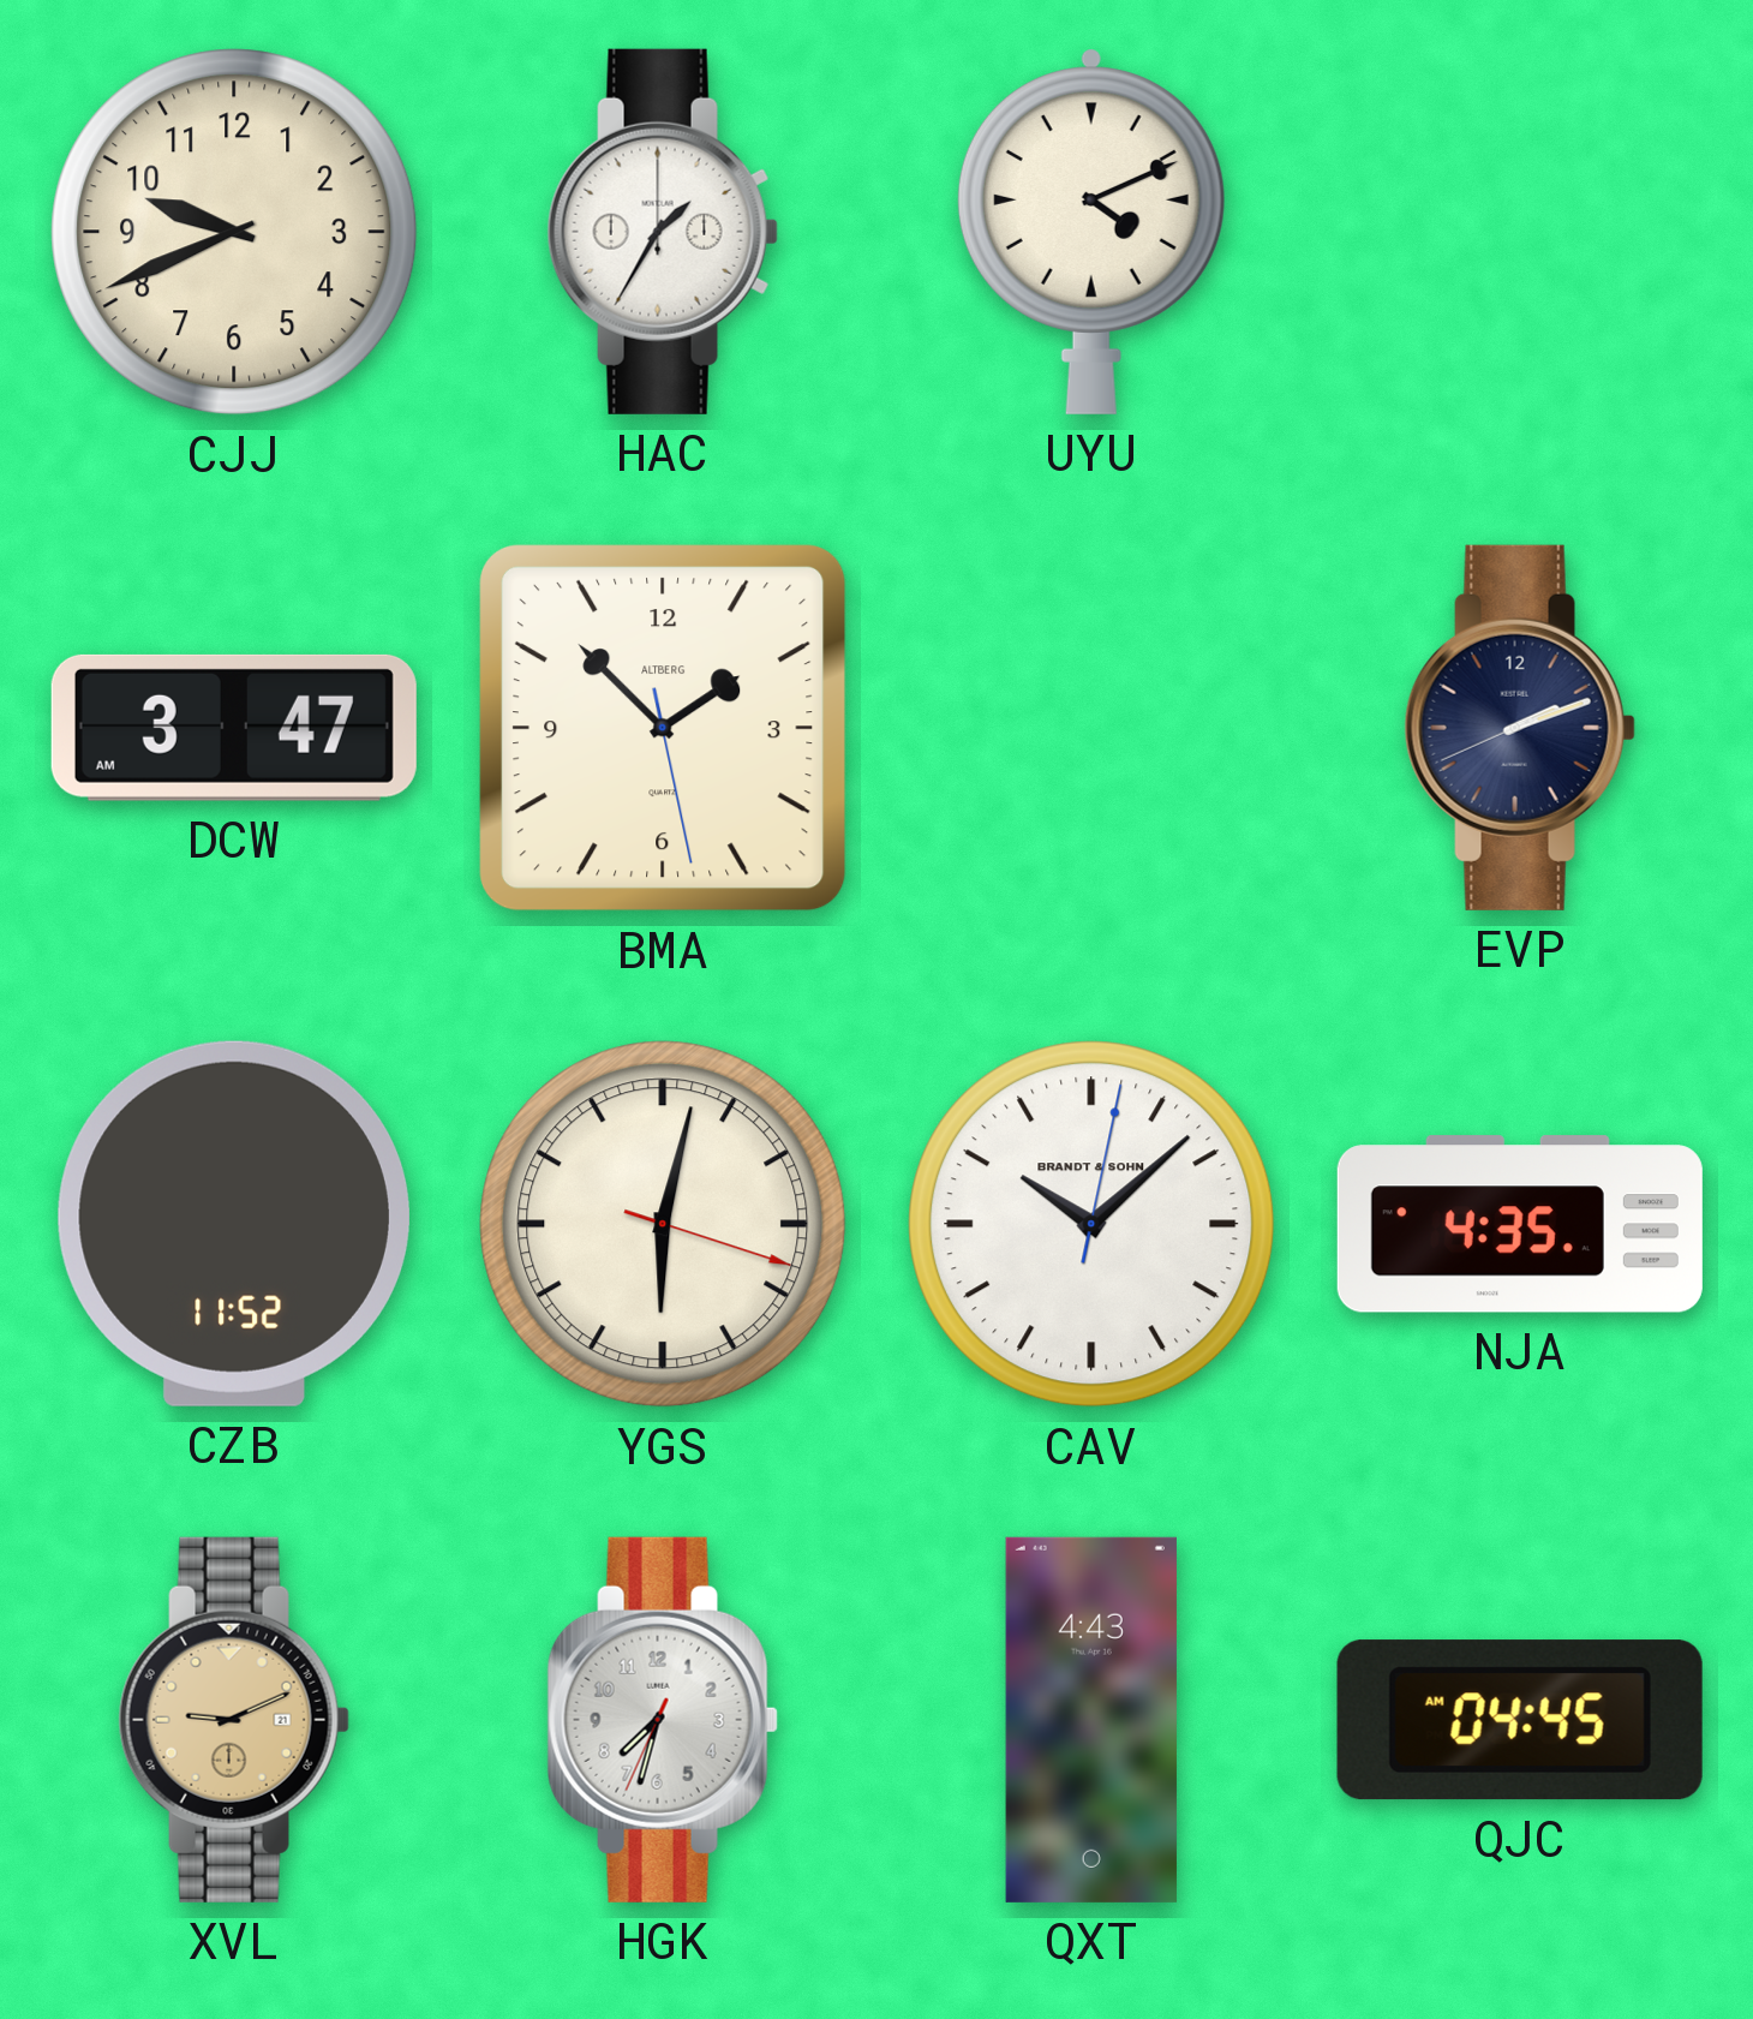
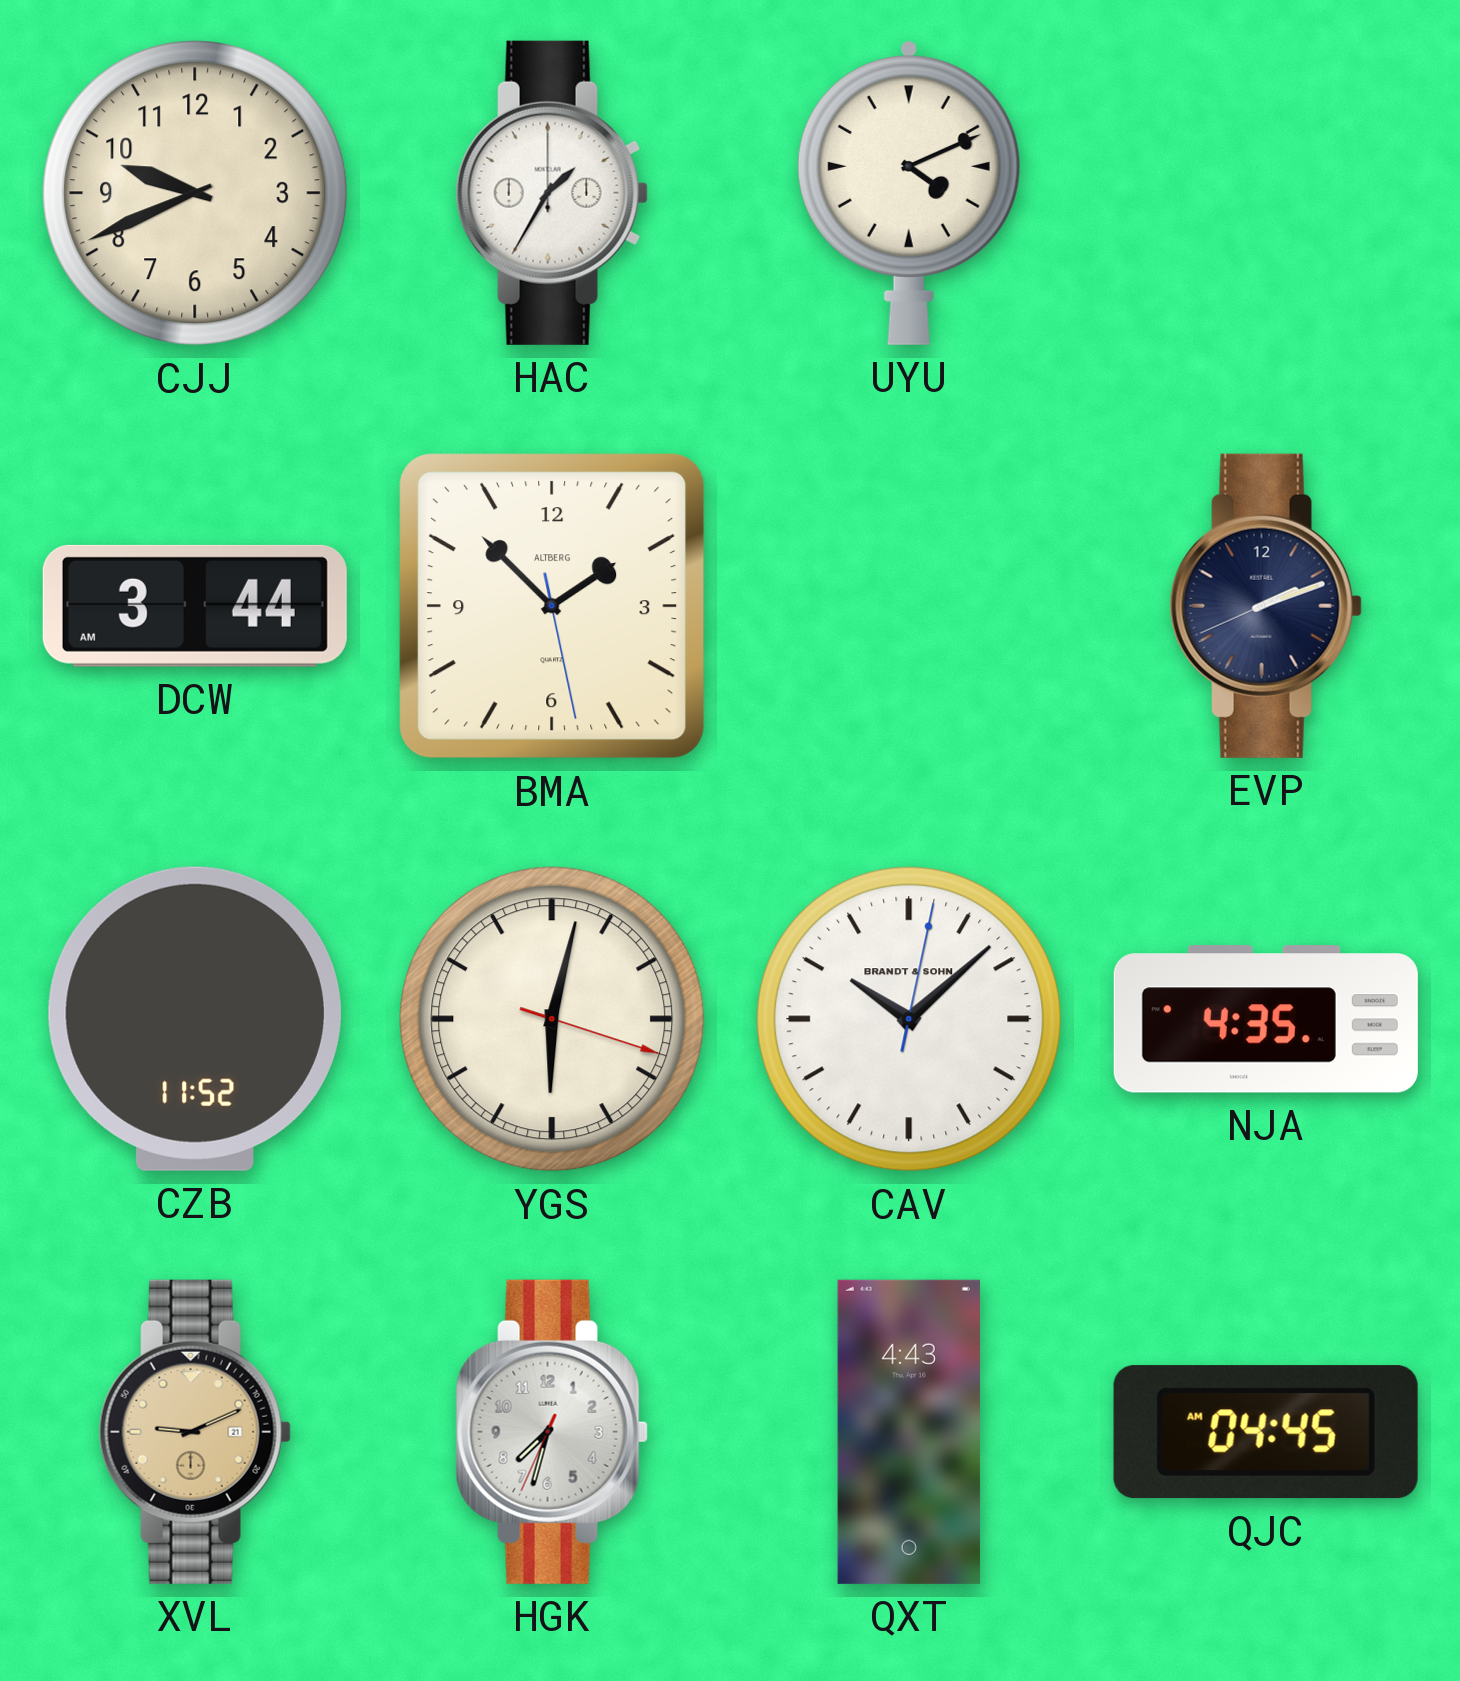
DCW: 3:47 -> 3:44
